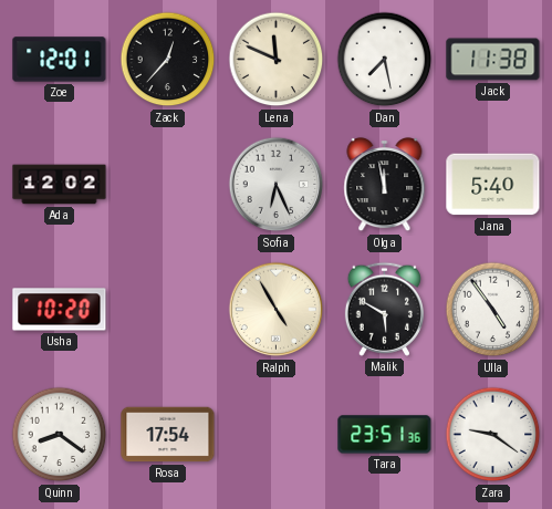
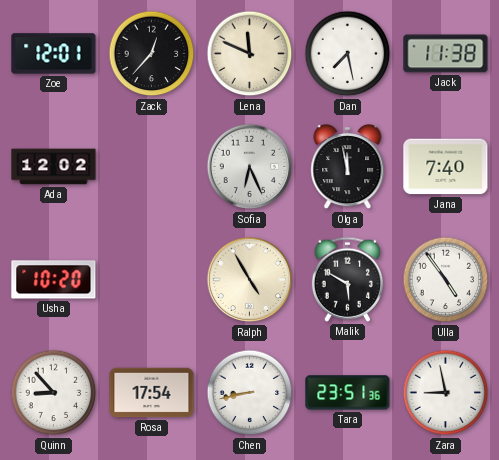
Jana: 5:40 -> 7:40
Quinn: 8:21 -> 8:53
Chen: none -> 8:43
Zara: 9:21 -> 8:58
